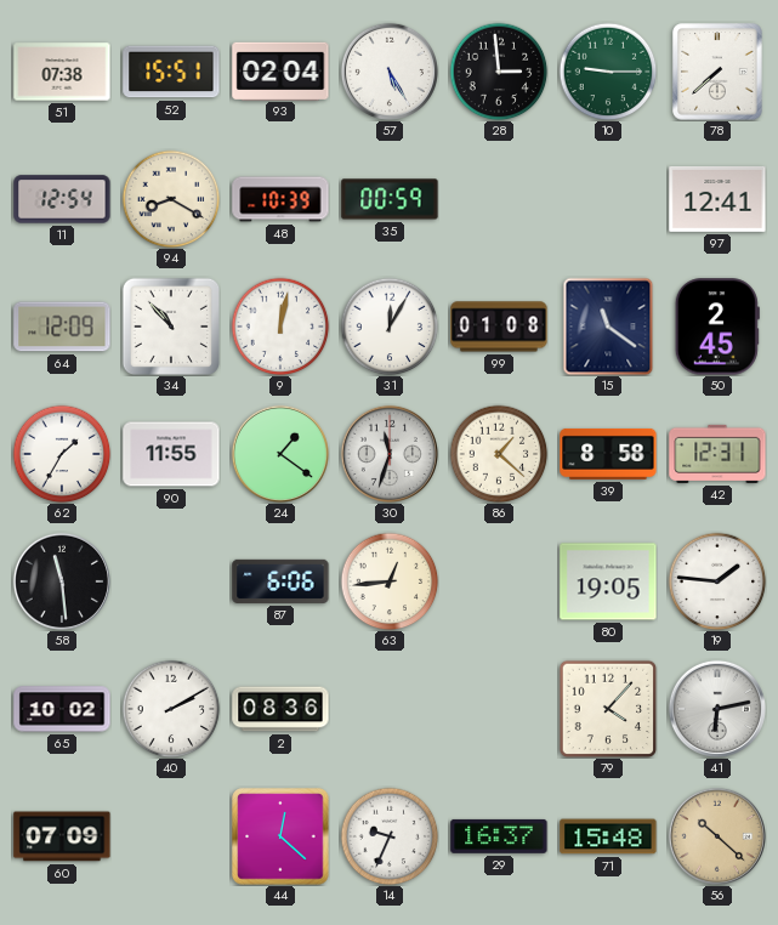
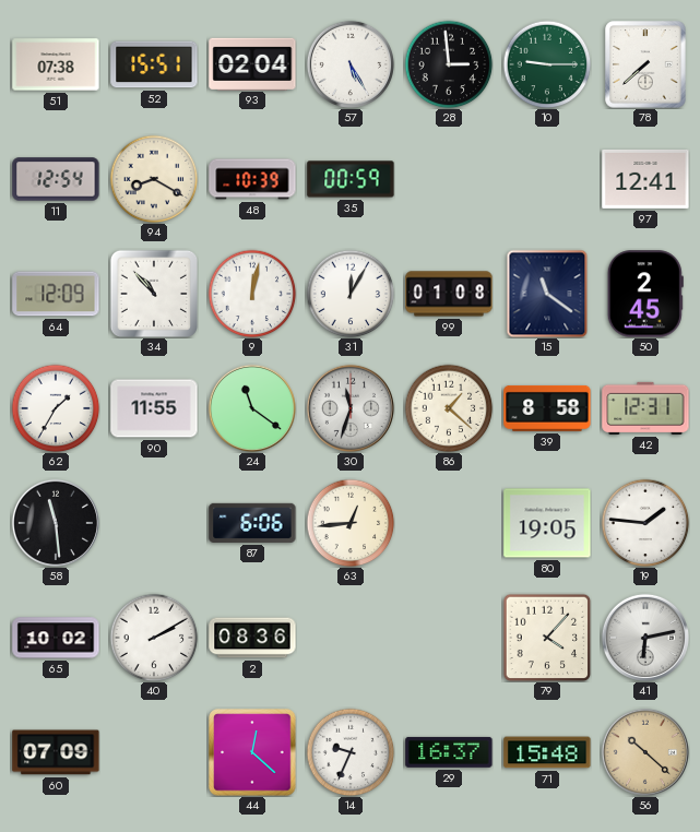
24: 1:21 -> 11:21
